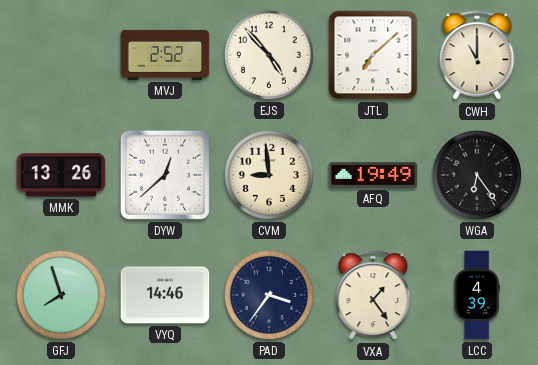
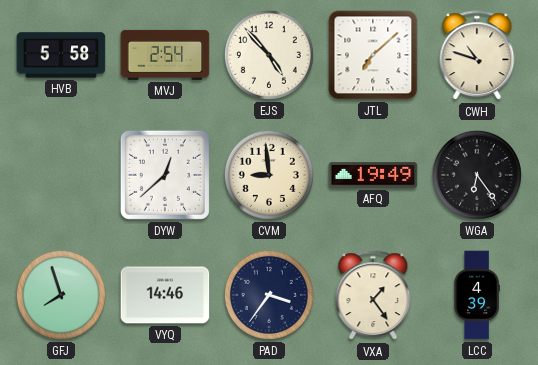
HVB: none -> 5:58
MVJ: 2:52 -> 2:54
CWH: 11:00 -> 10:48
MMK: 13:26 -> none
